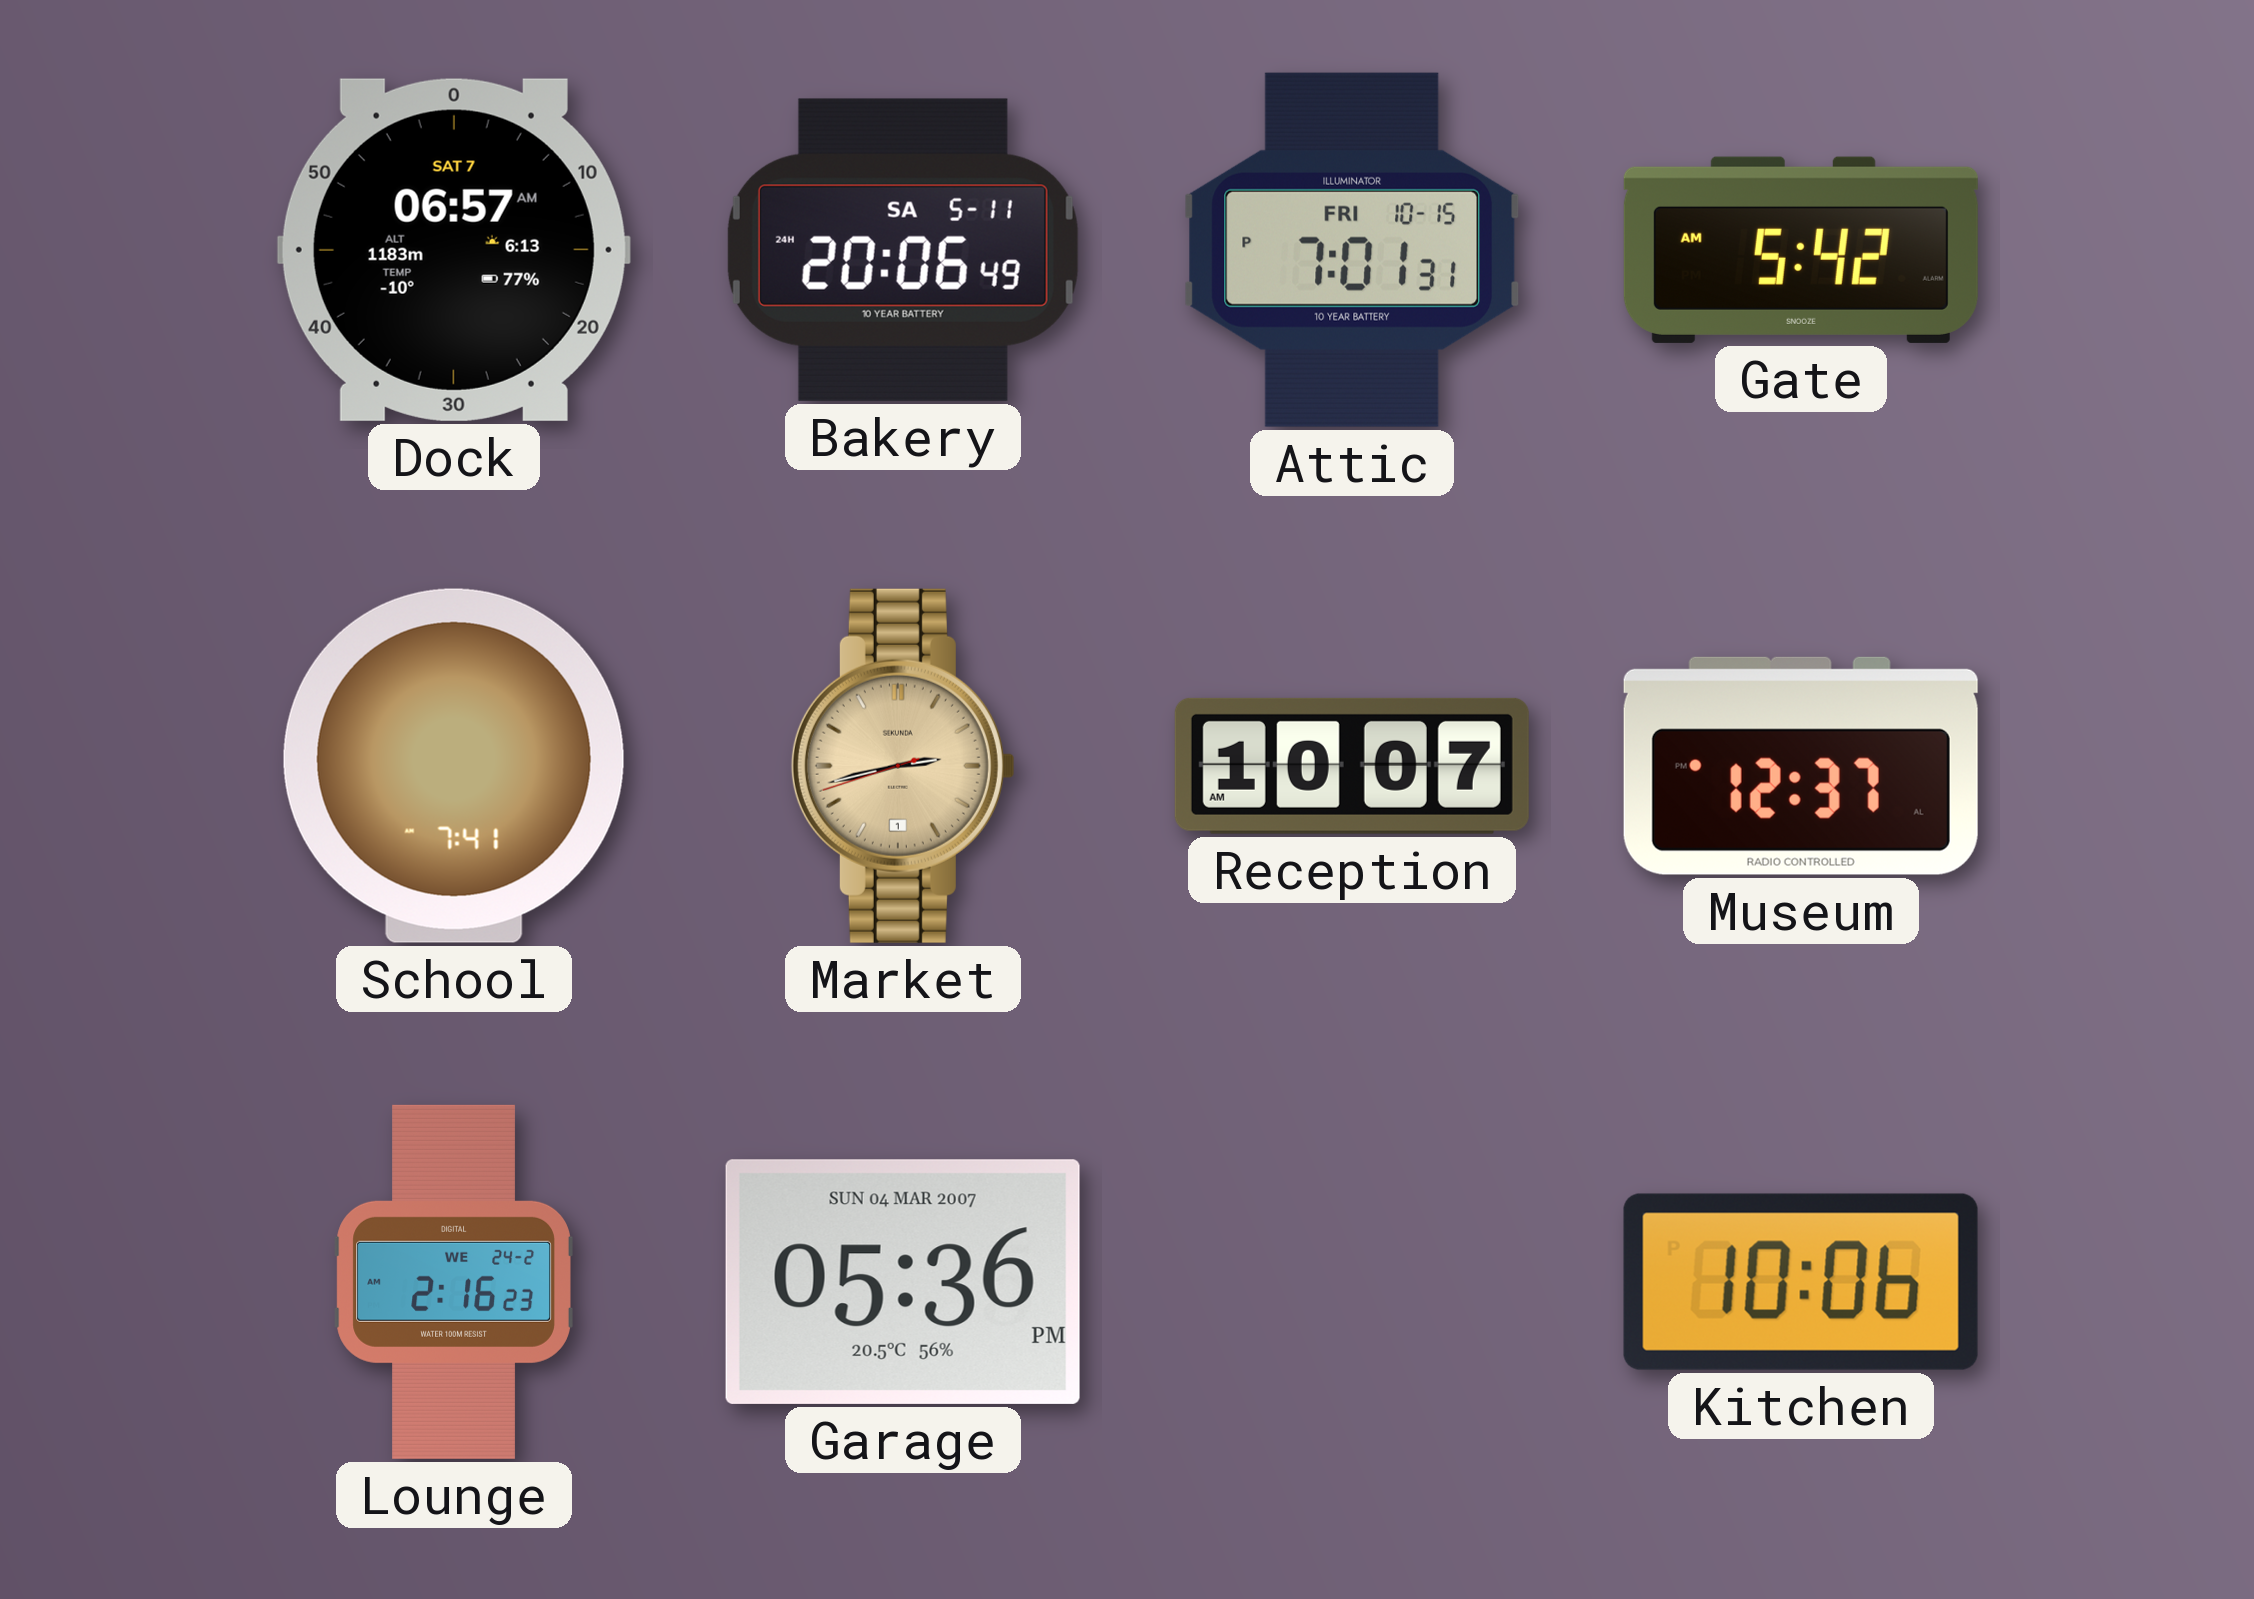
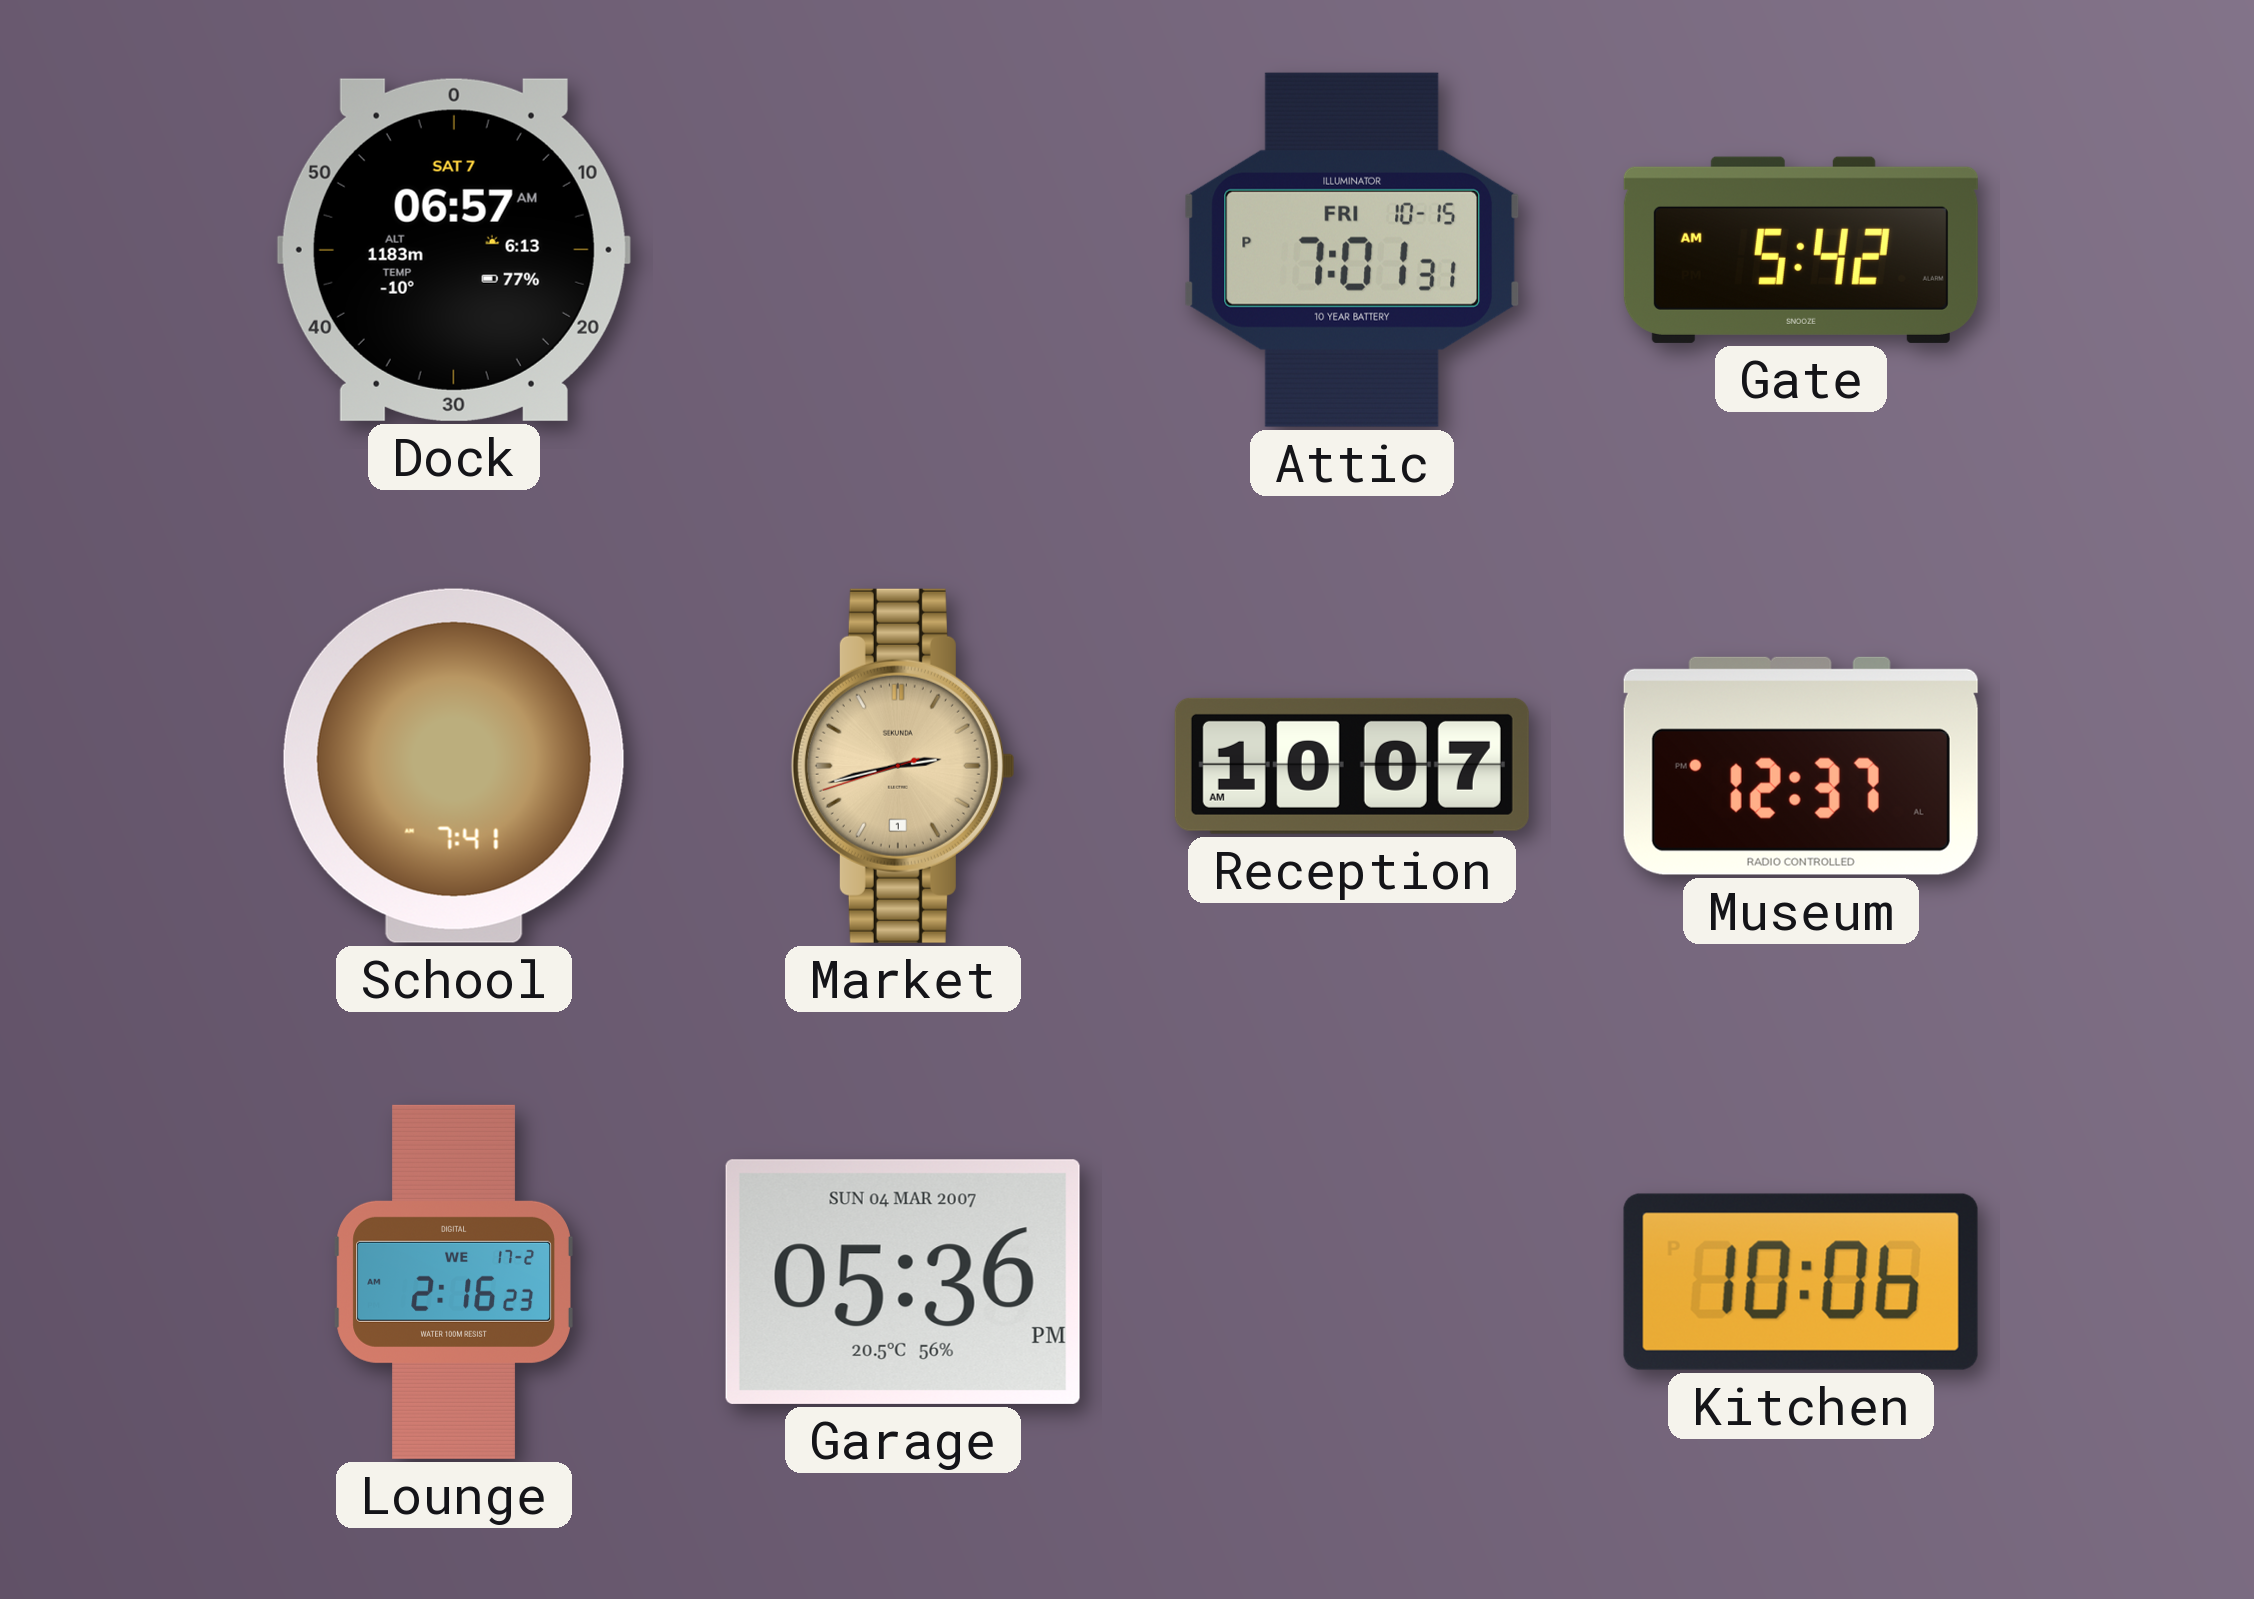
Bakery: 20:06 -> none
Lounge date: WE 24-2 -> WE 17-2
